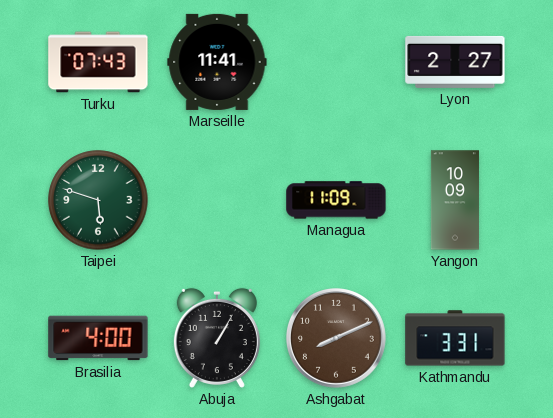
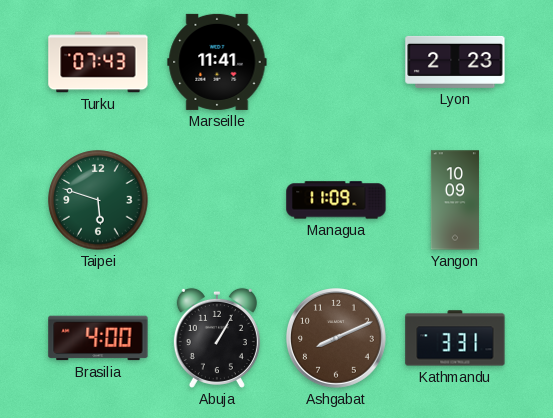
Lyon: 2:27 -> 2:23
